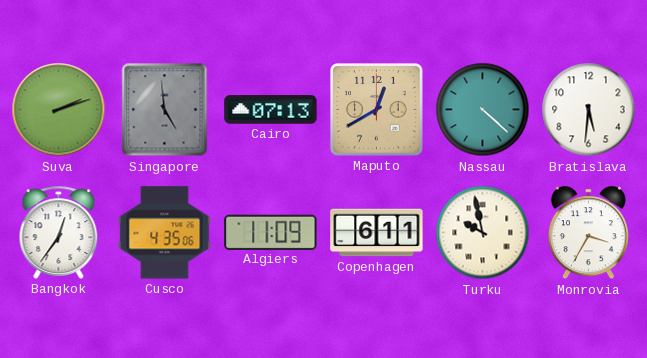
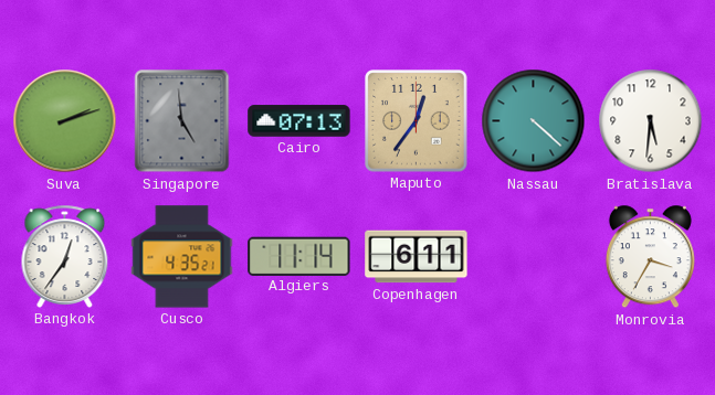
Maputo: 12:40 -> 12:36
Cusco: 4:35:06 -> 4:35:21
Algiers: 11:09 -> 11:14
Turku: 9:58 -> none
